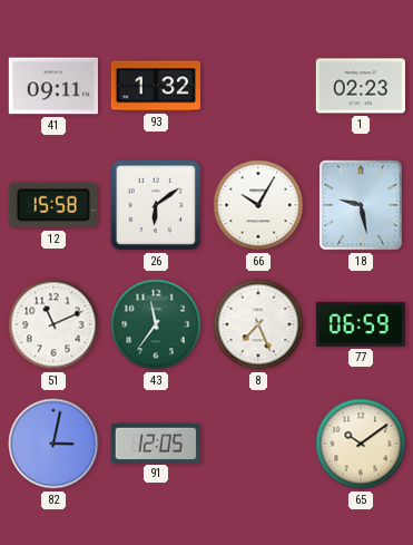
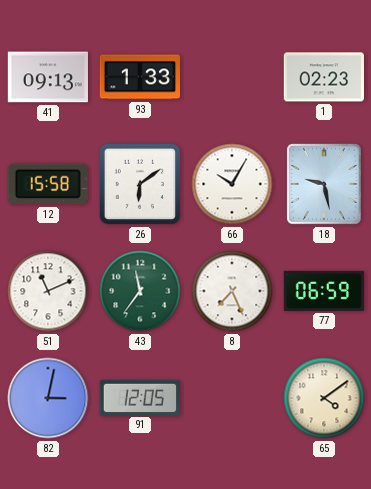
41: 09:11 -> 09:13
93: 1:32 -> 1:33
65: 10:09 -> 4:09
